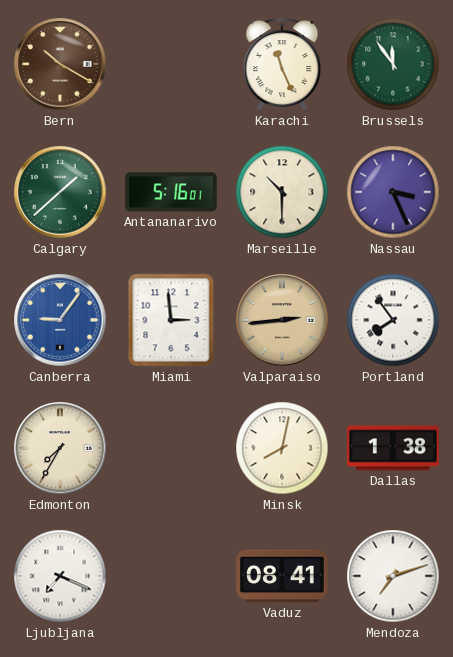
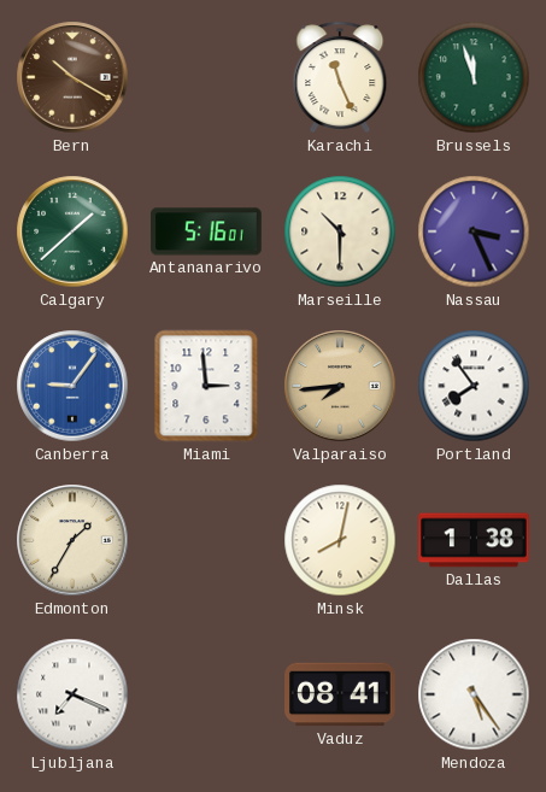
Brussels: 11:54 -> 11:57
Valparaiso: 2:44 -> 7:44
Edmonton: 7:35 -> 1:35
Mendoza: 7:12 -> 5:24
